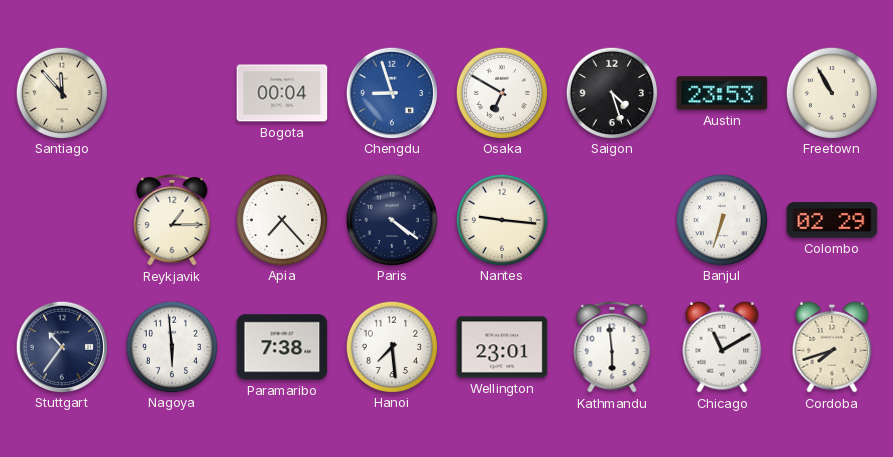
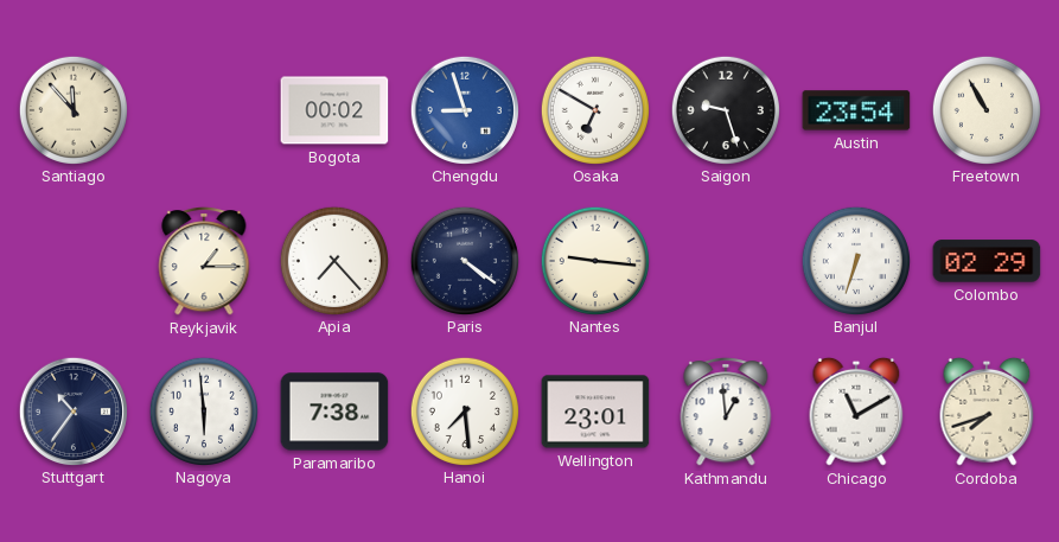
Bogota: 00:04 -> 00:02
Saigon: 4:27 -> 9:27
Austin: 23:53 -> 23:54
Kathmandu: 5:59 -> 12:59
